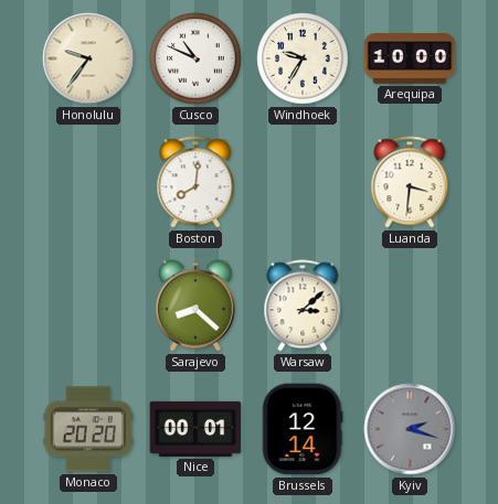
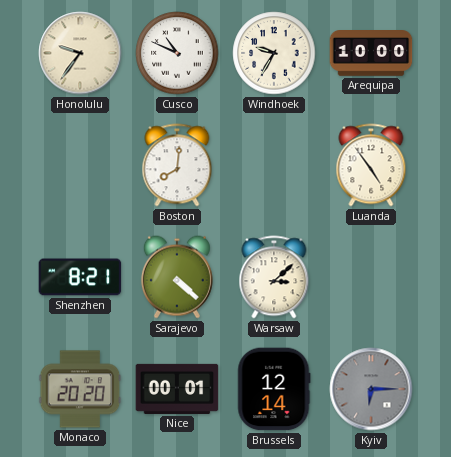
Luanda: 3:31 -> 4:54
Shenzhen: none -> 8:21
Sarajevo: 8:22 -> 4:22
Kyiv: 2:18 -> 6:15
